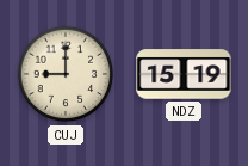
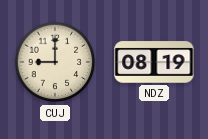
NDZ: 15:19 -> 08:19
